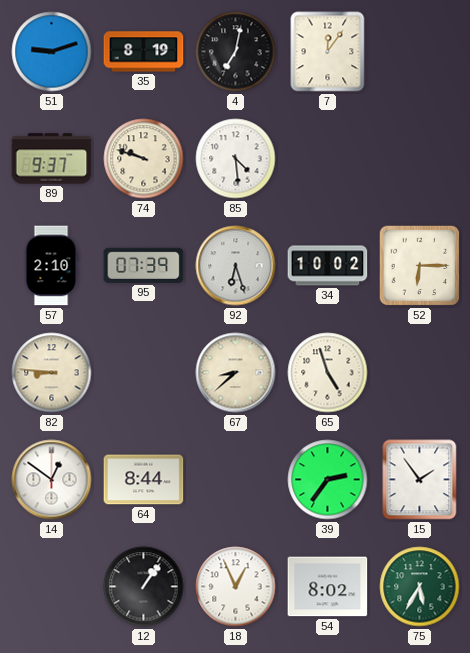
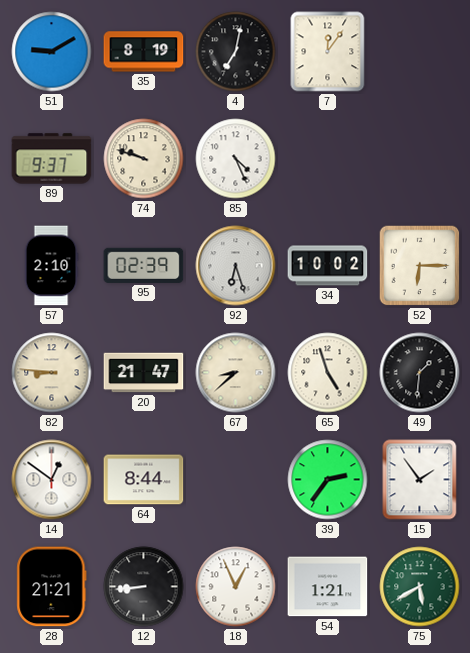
51: 9:12 -> 9:10
85: 4:29 -> 4:26
95: 07:39 -> 02:39
20: none -> 21:47
49: none -> 1:31
28: none -> 21:21
12: 1:06 -> 8:44
54: 8:02 -> 1:21
75: 5:35 -> 5:40
